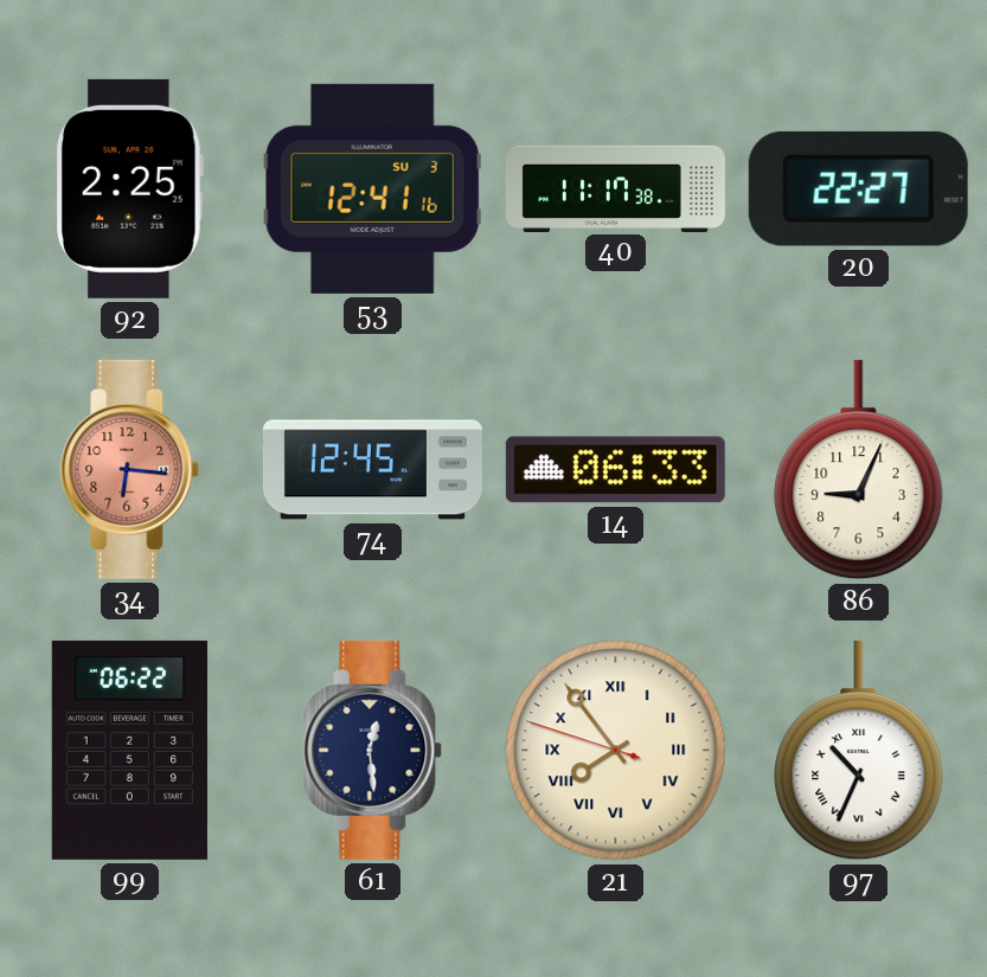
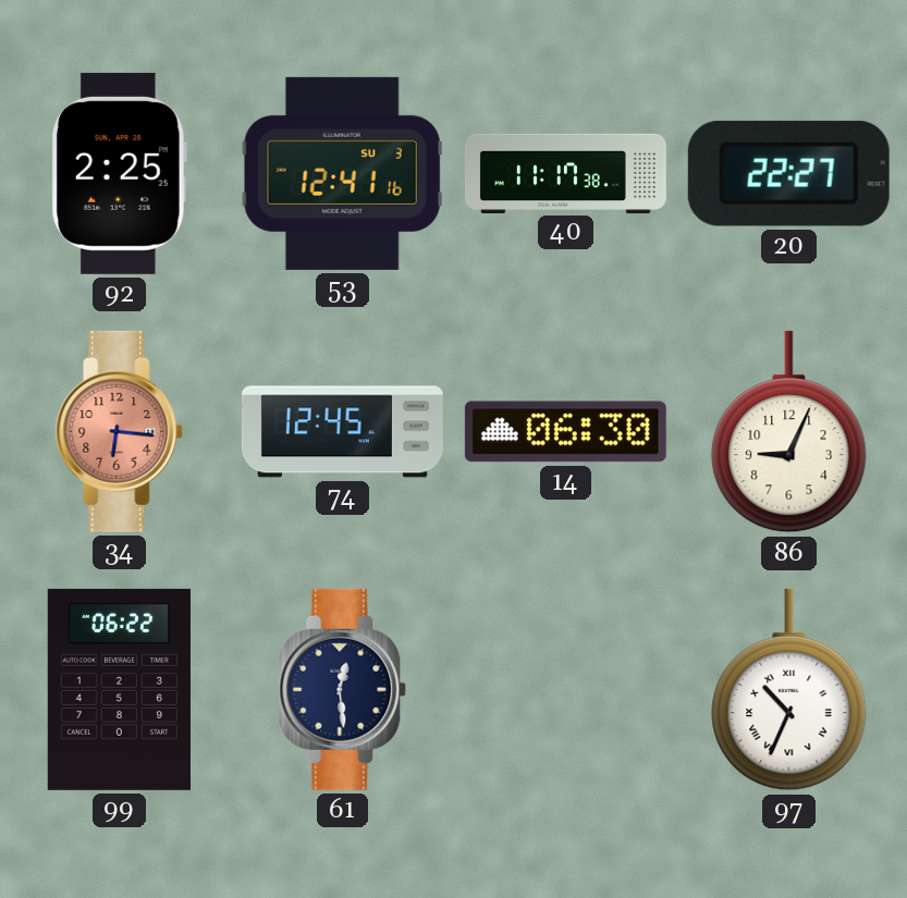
14: 06:33 -> 06:30
21: 7:53 -> none
